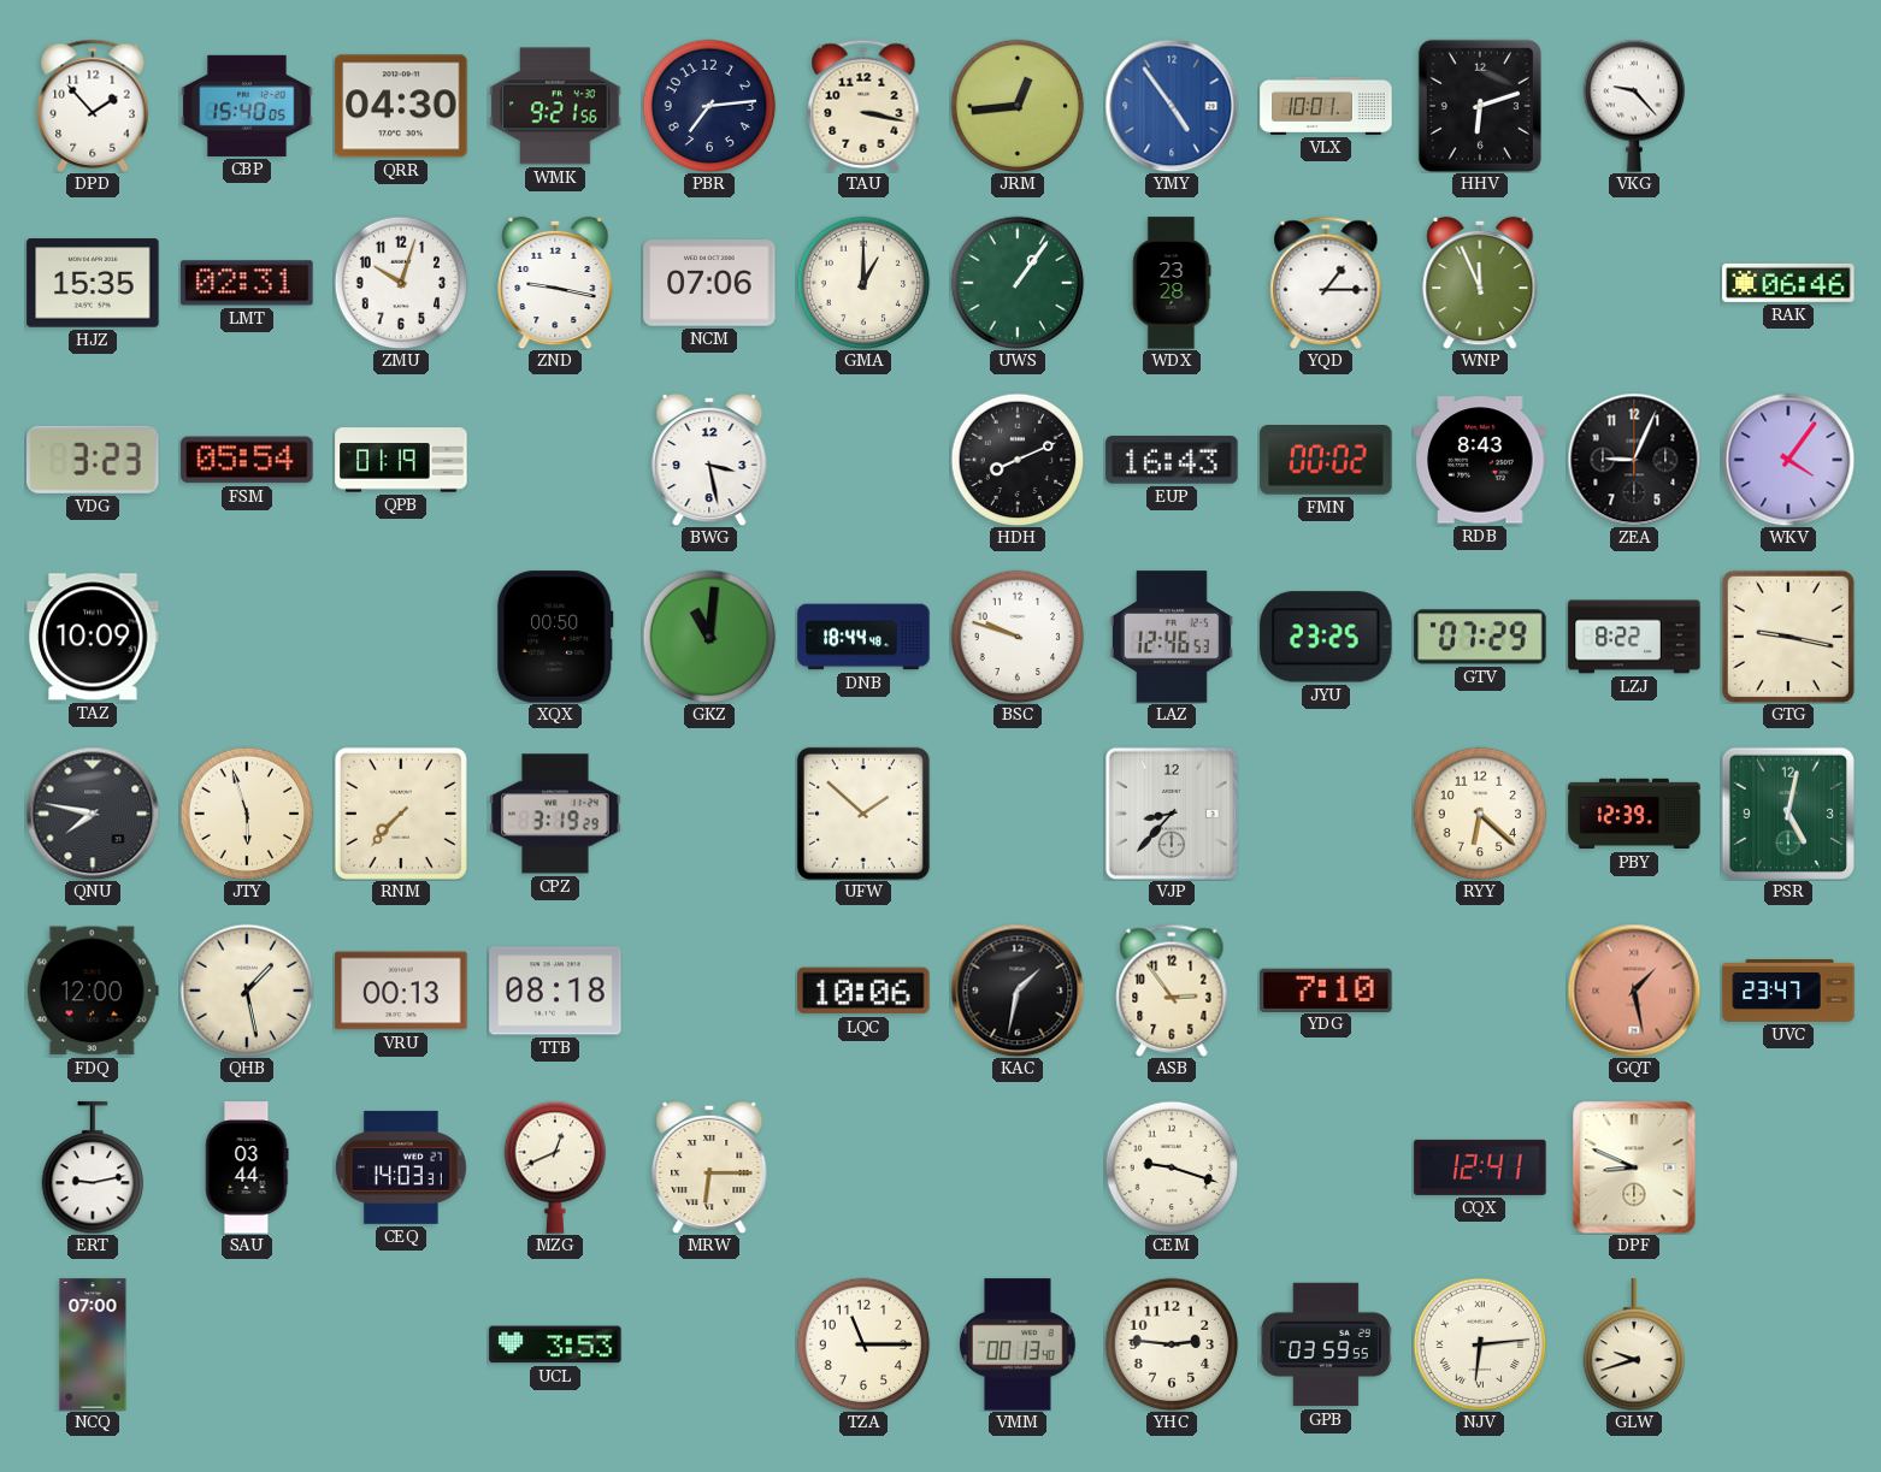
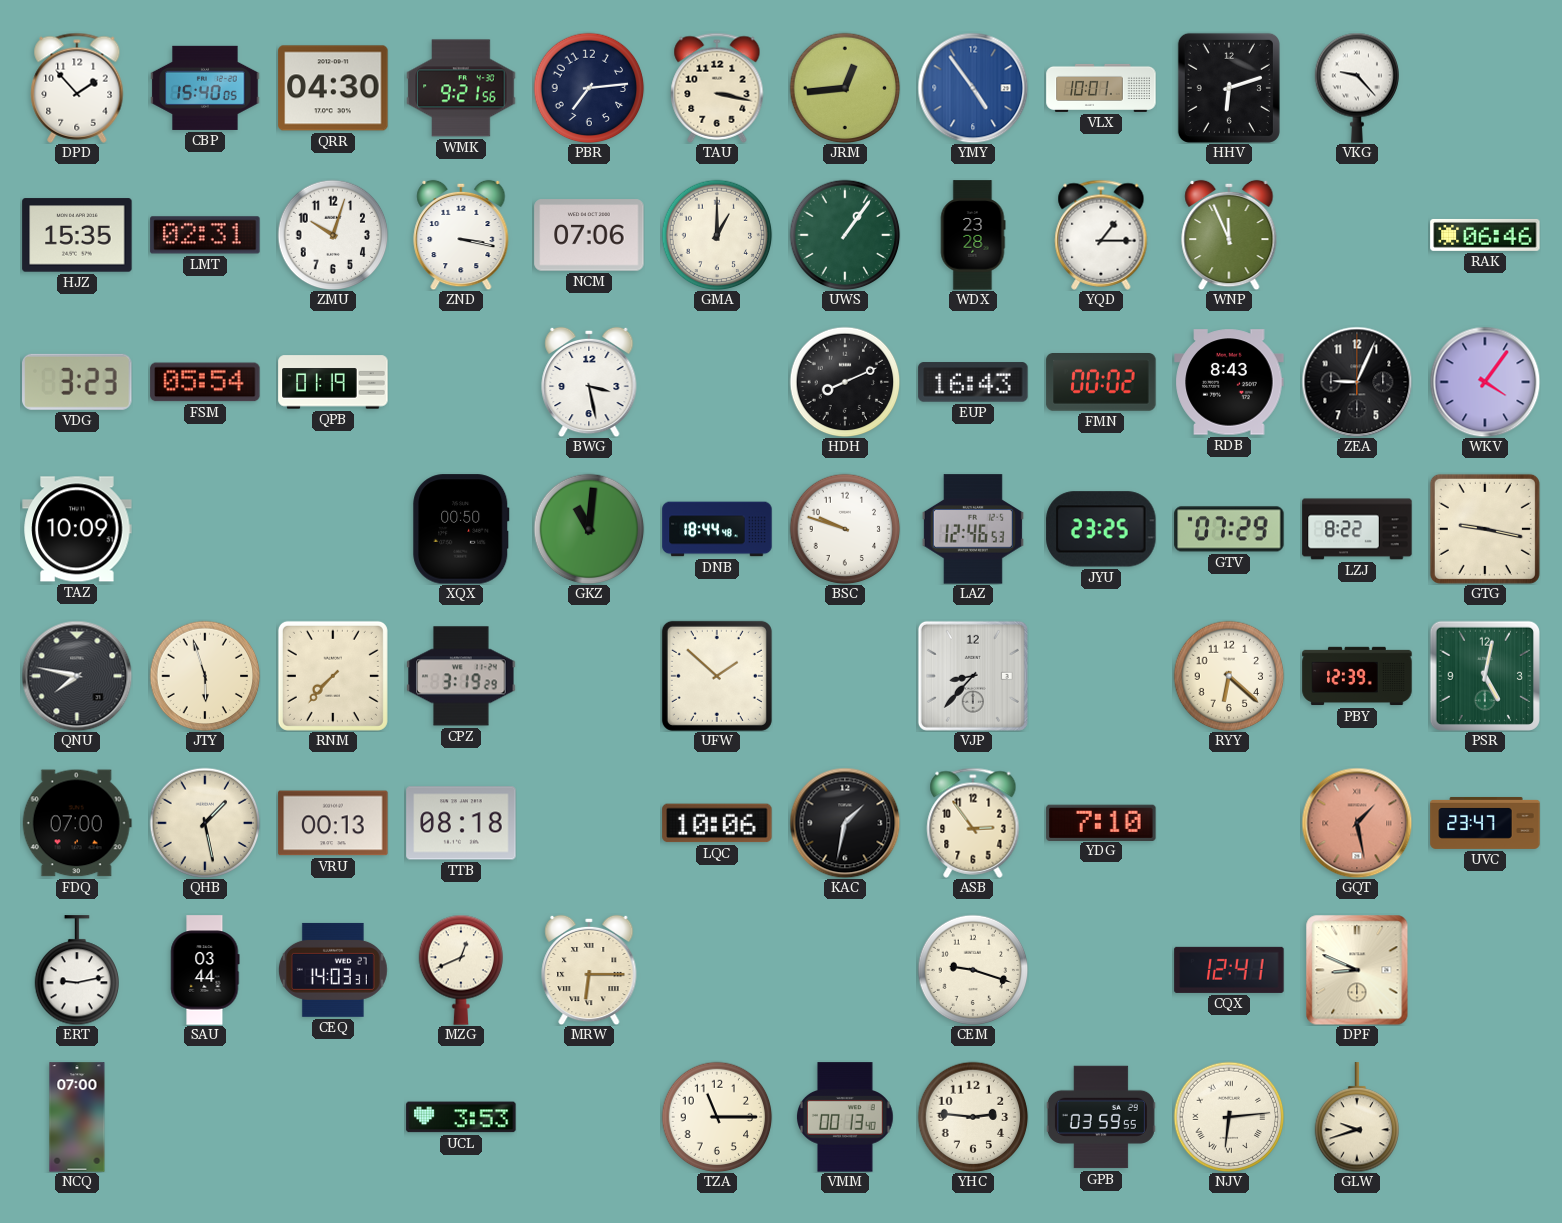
ZND: 9:17 -> 3:17
FDQ: 12:00 -> 07:00
